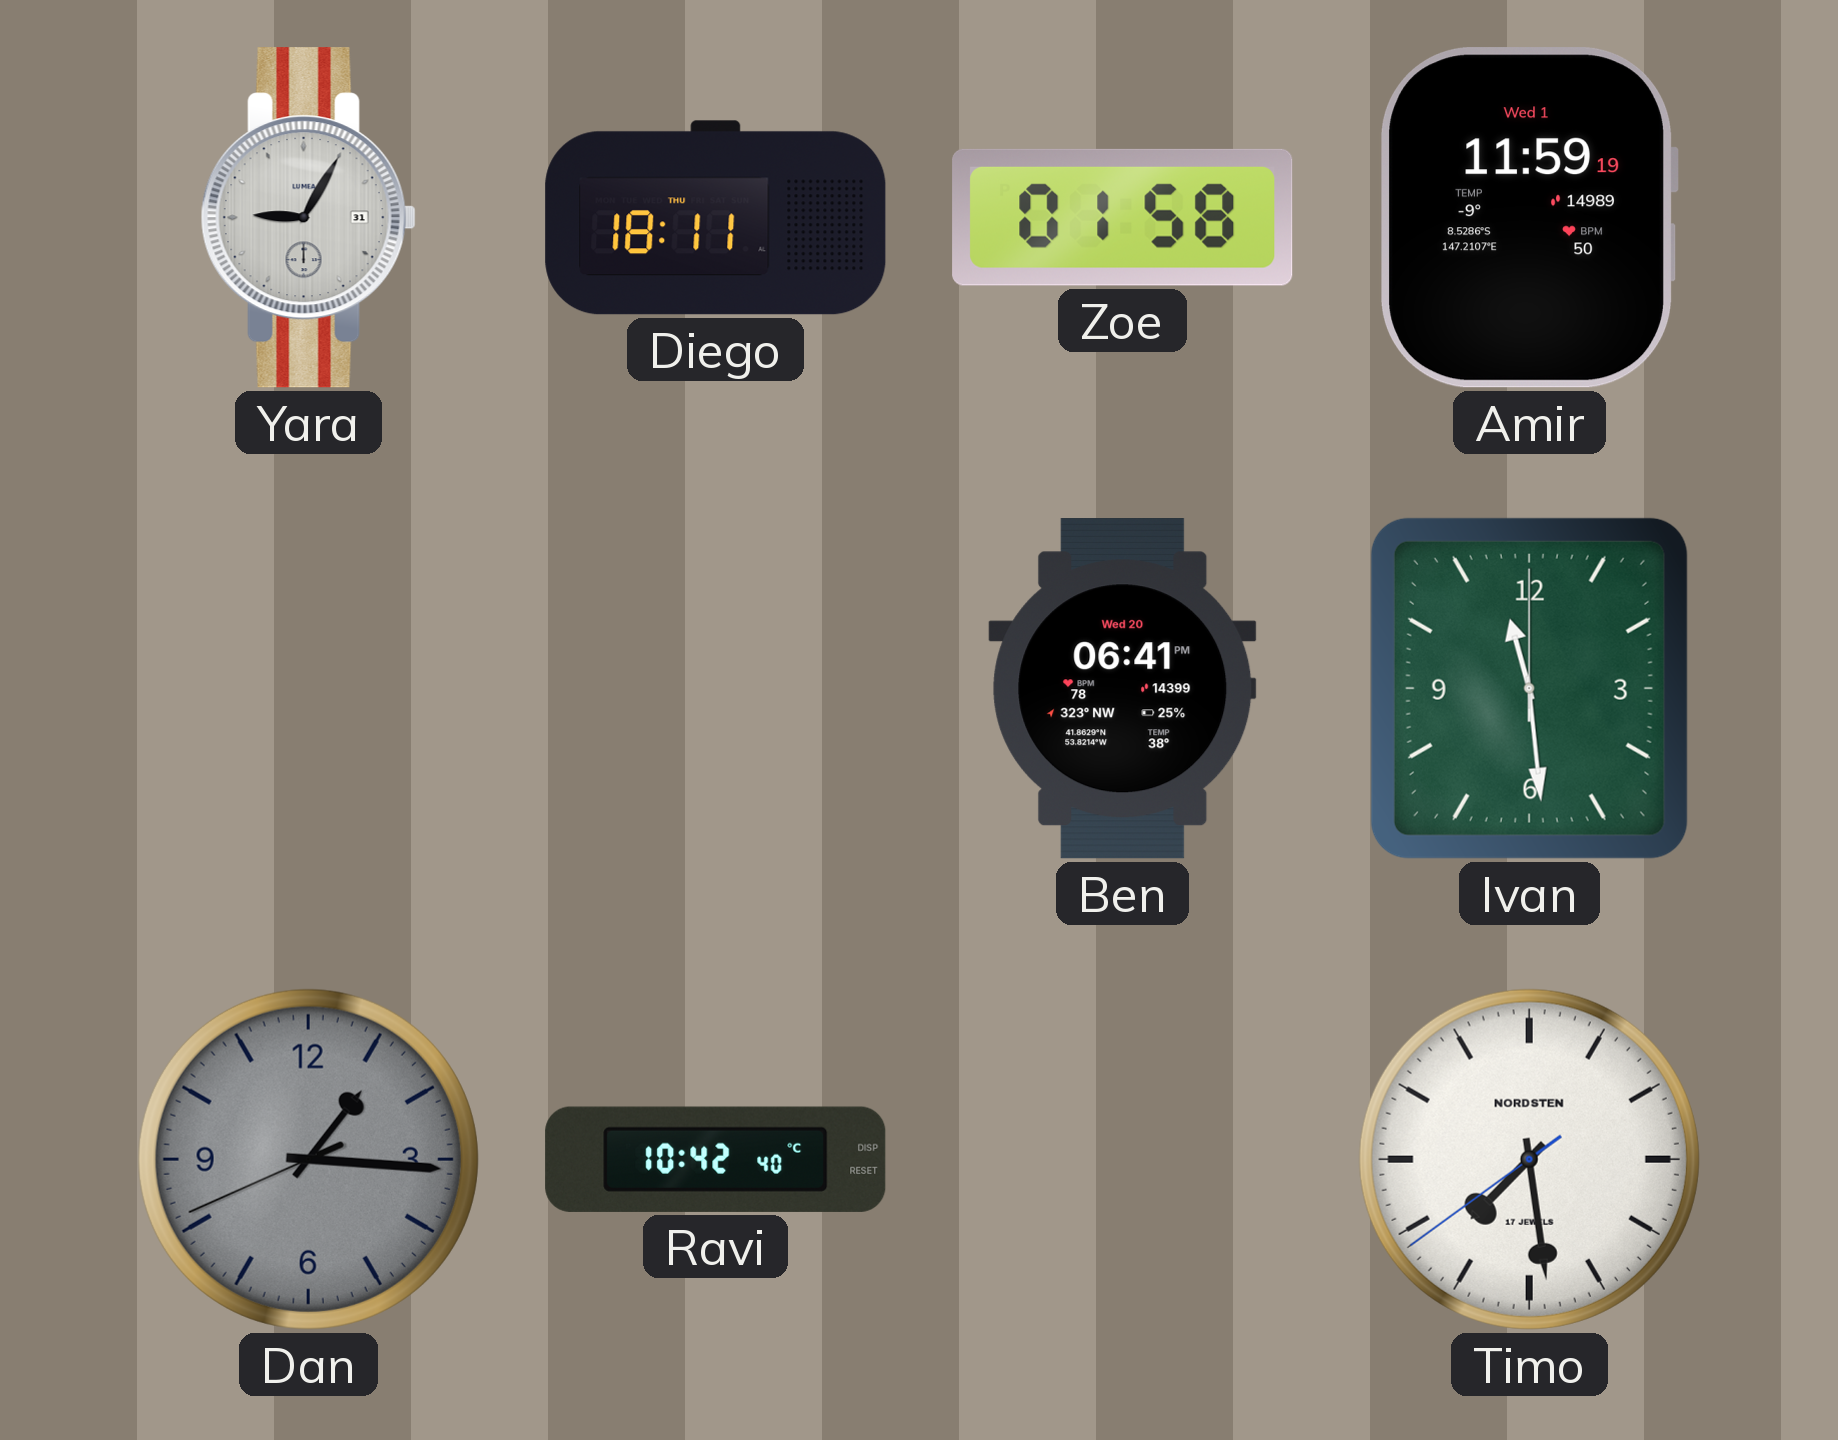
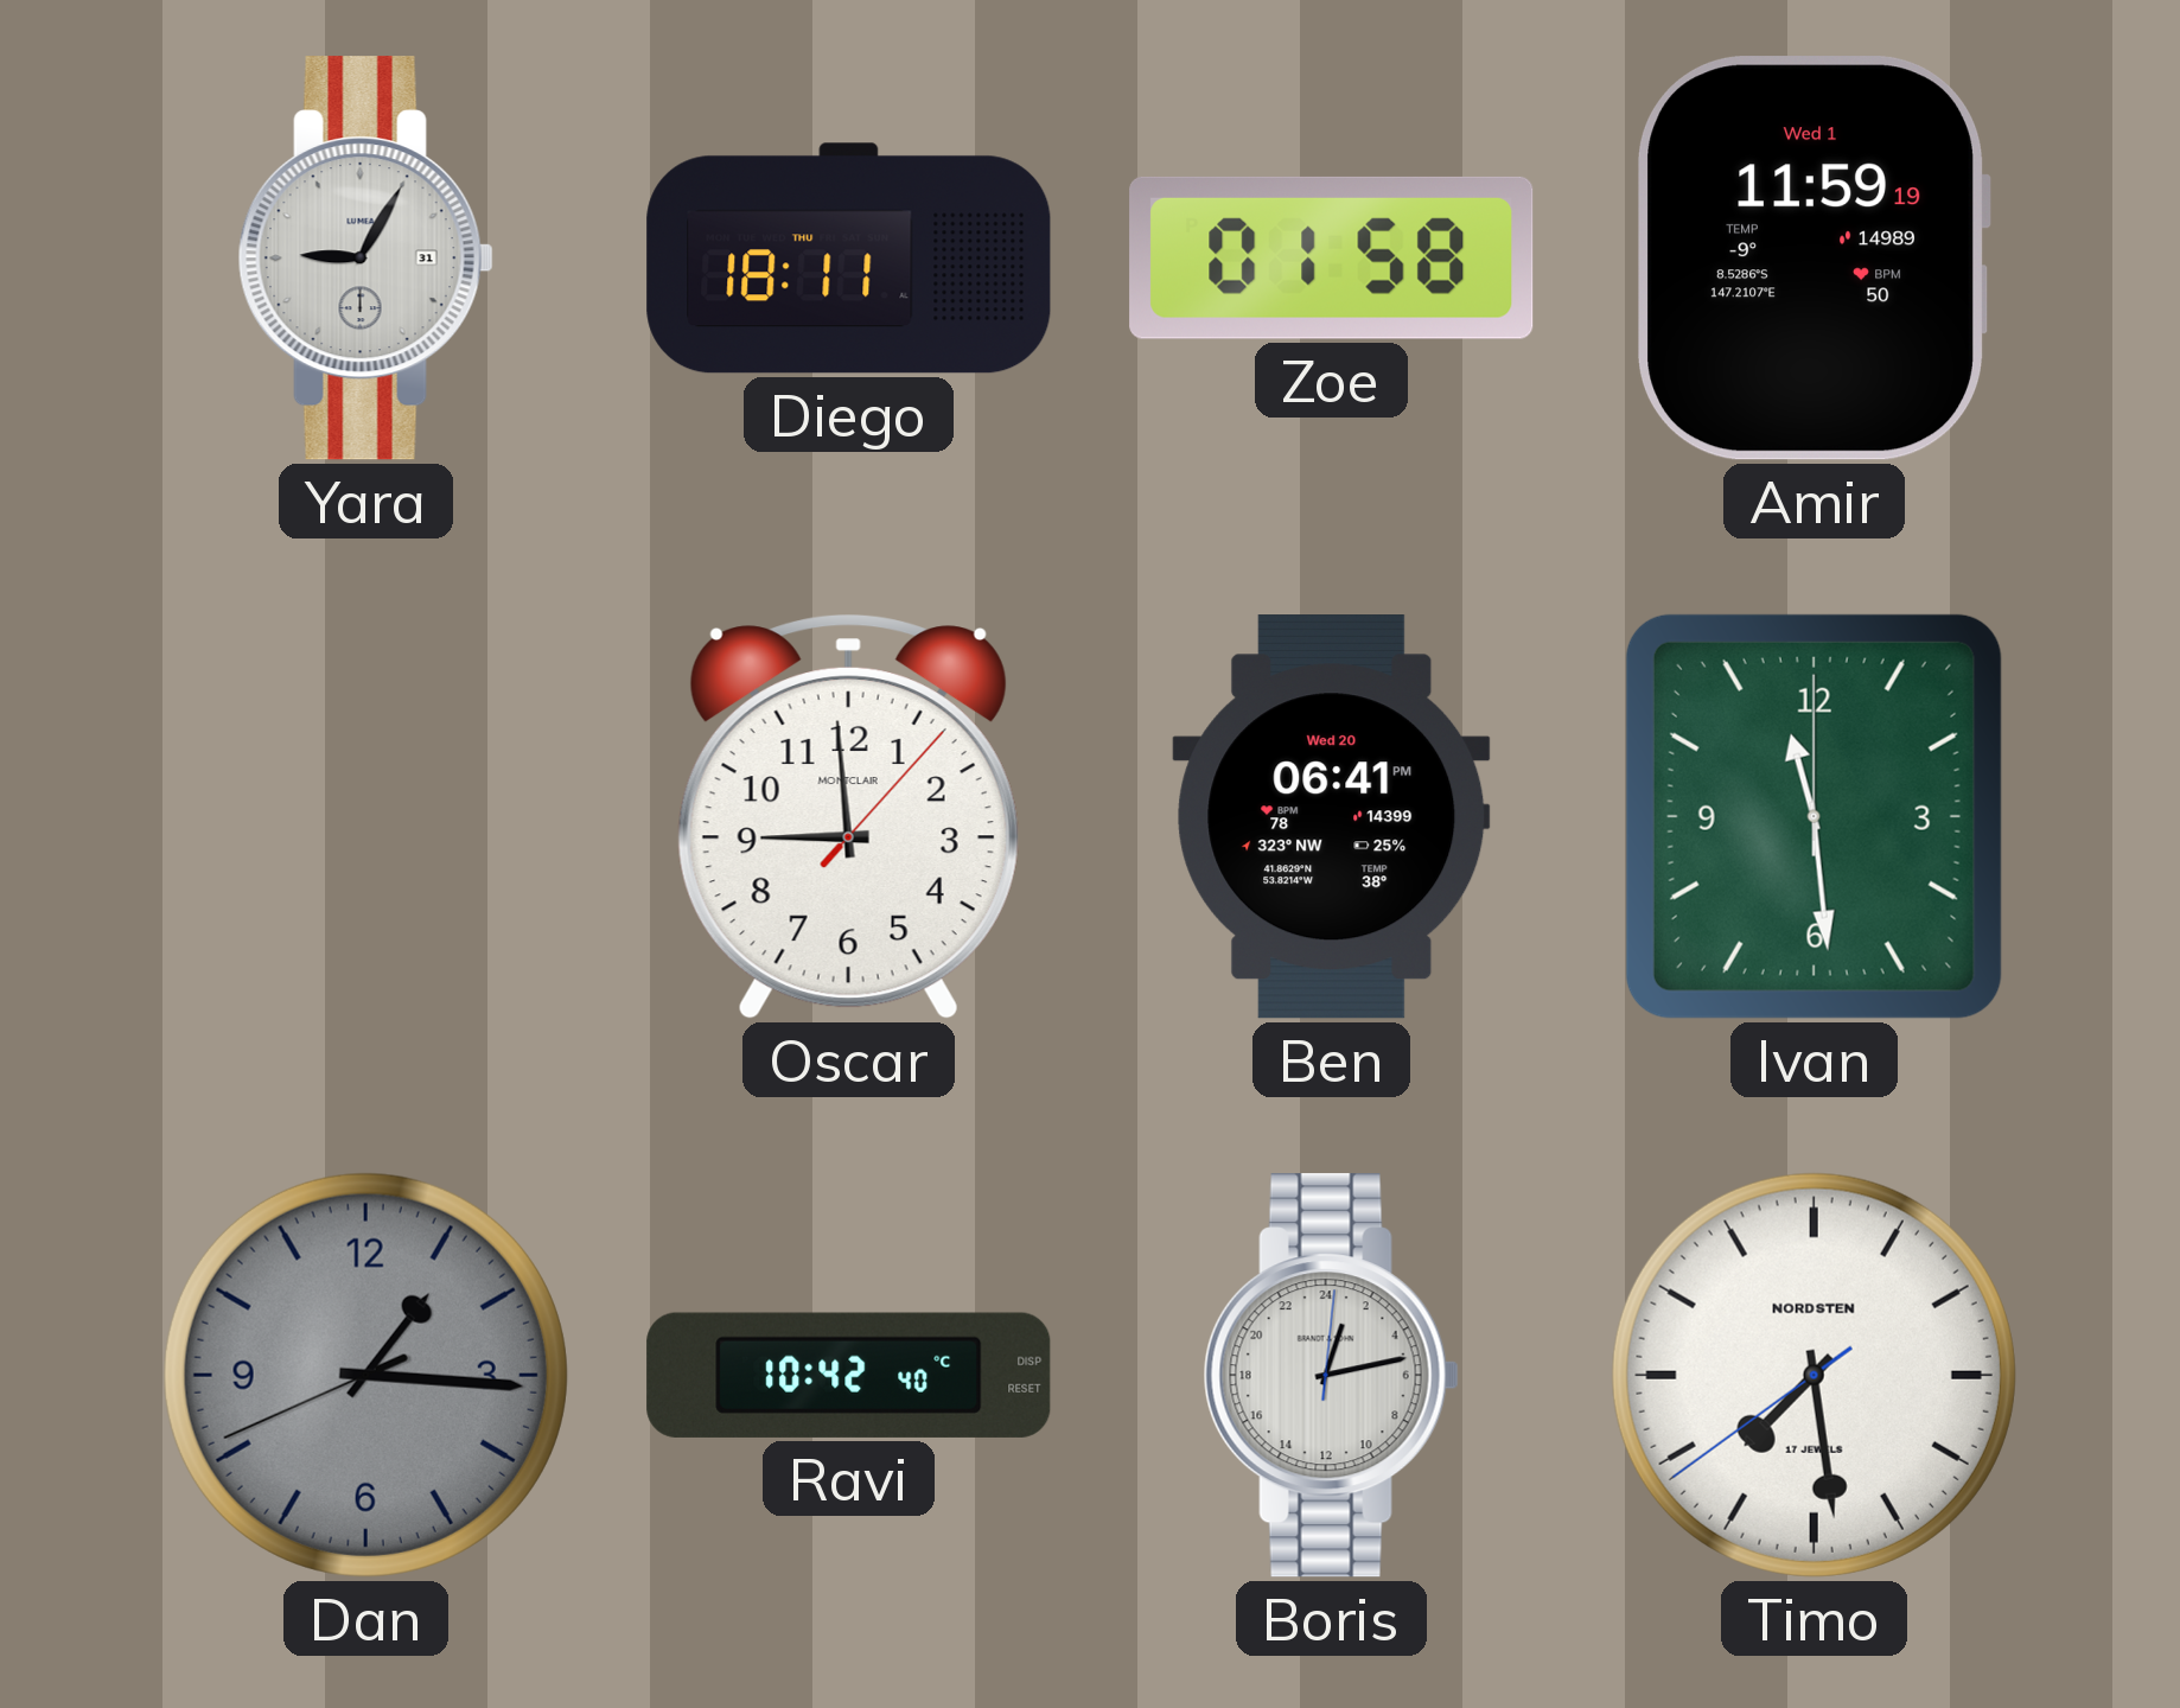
Oscar: none -> 8:59
Boris: none -> 1:13
